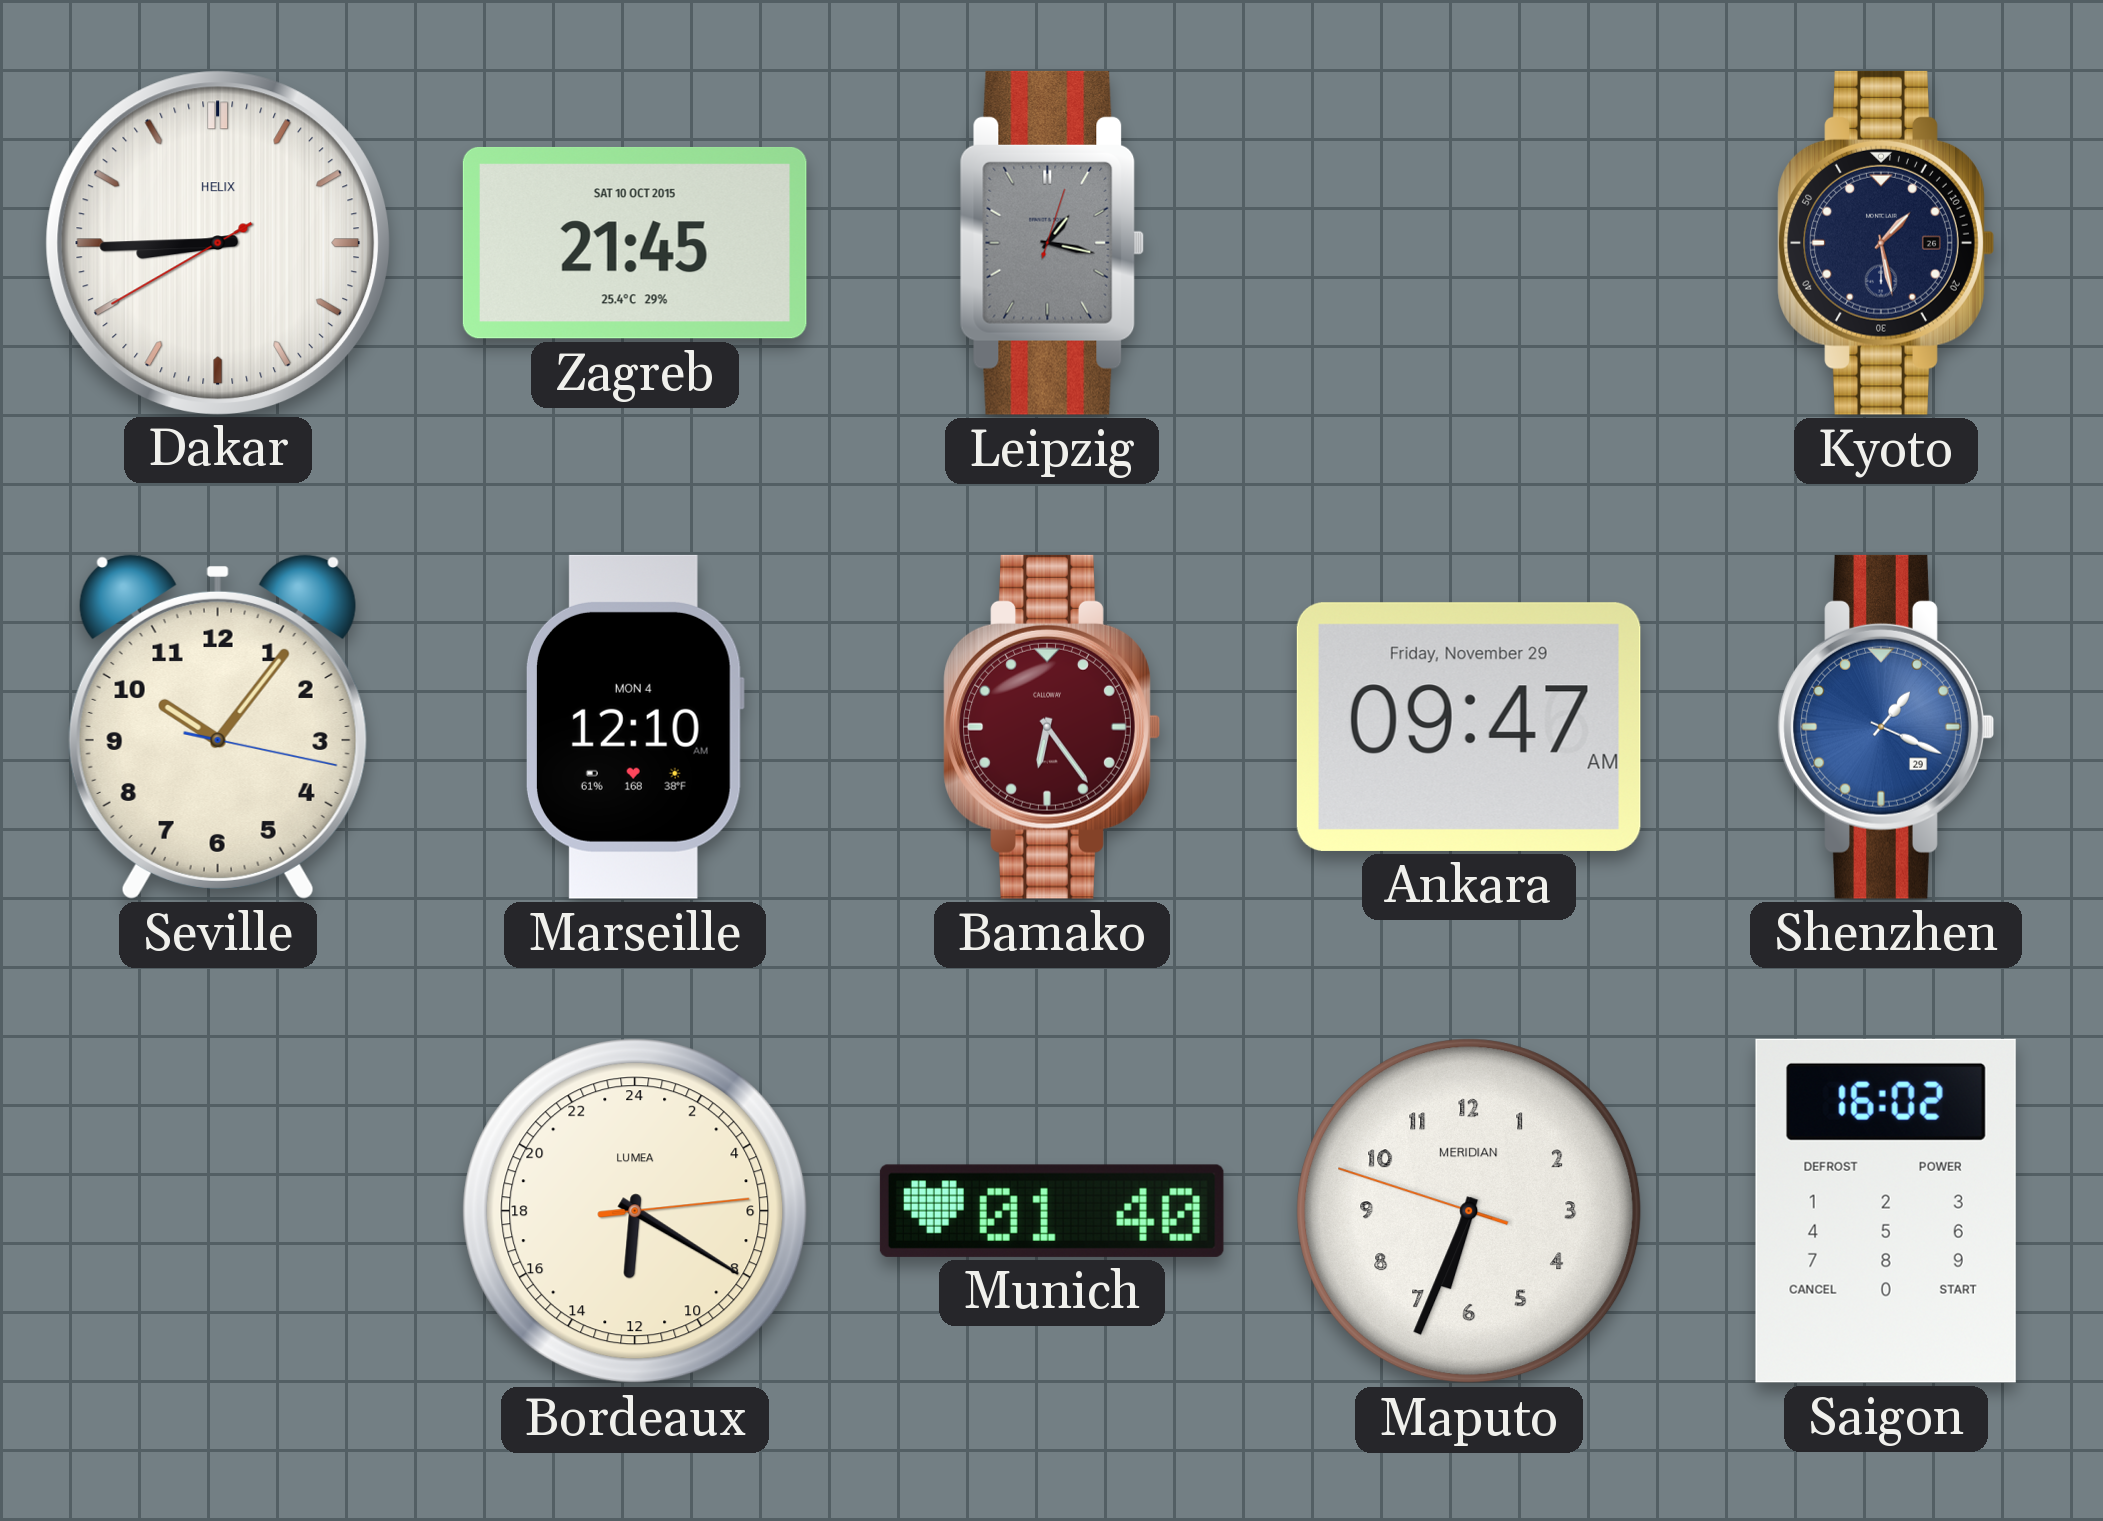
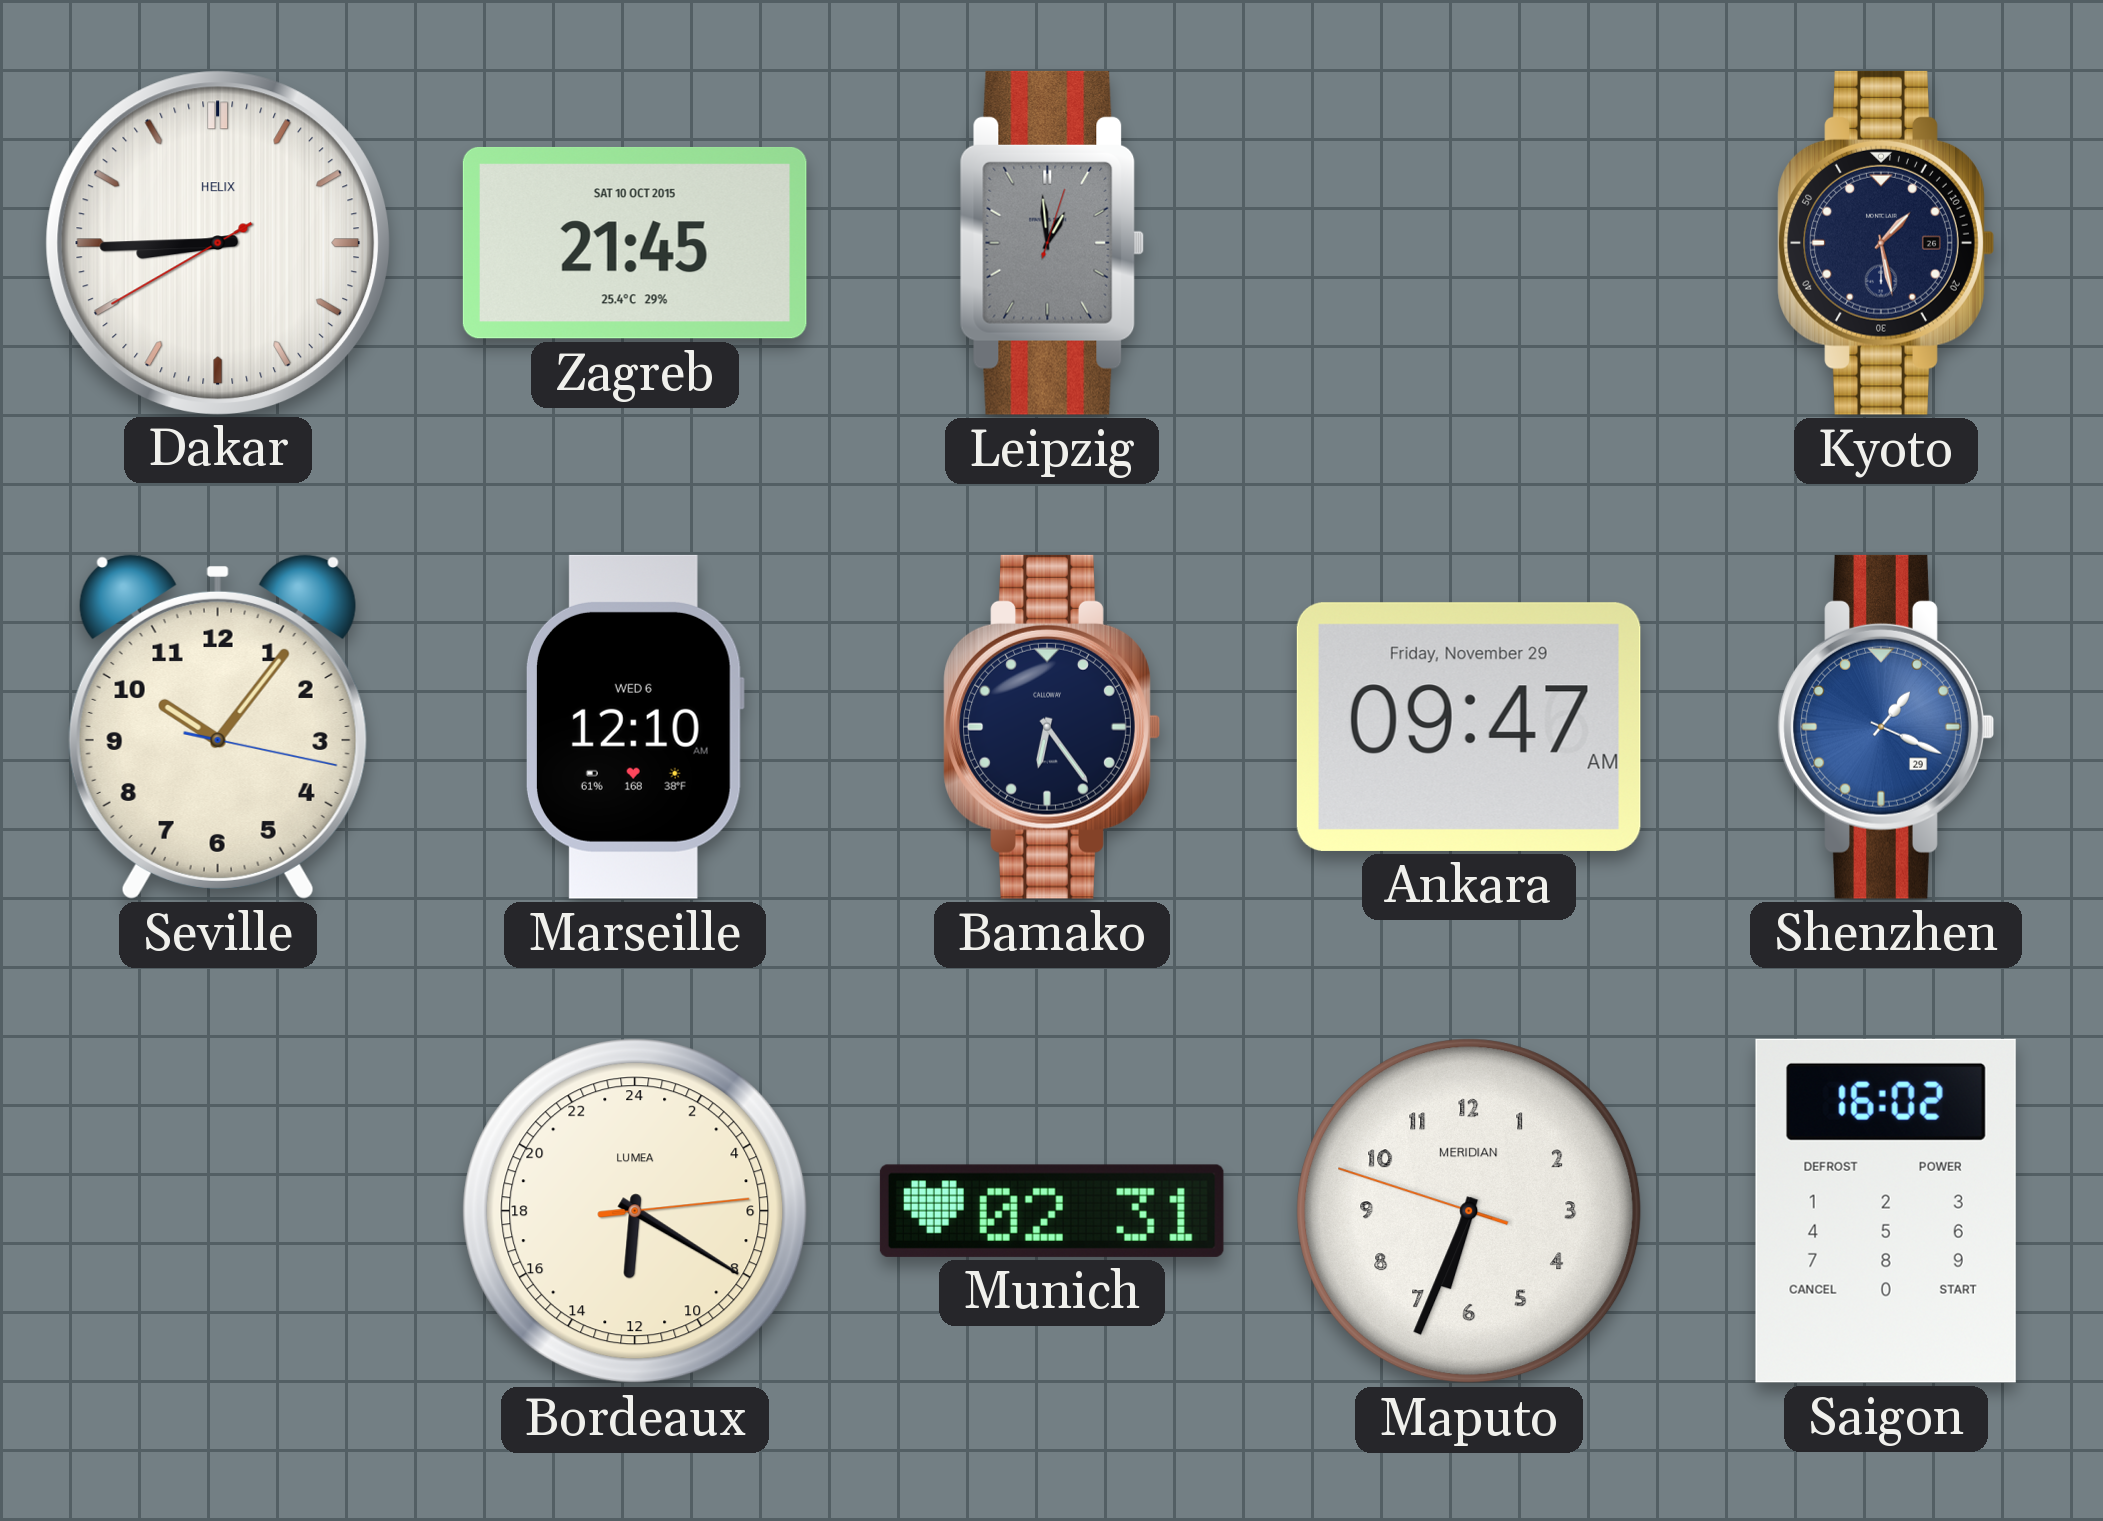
Leipzig: 1:17 -> 12:59
Marseille date: MON 4 -> WED 6
Bamako dial: burgundy -> navy
Munich: 01:40 -> 02:31
